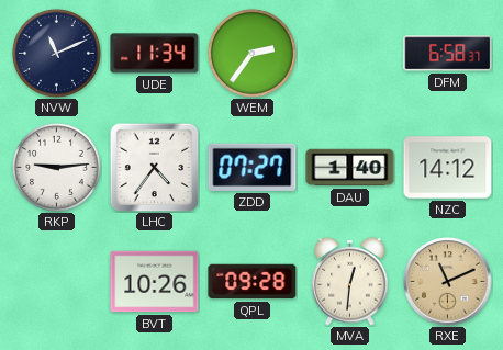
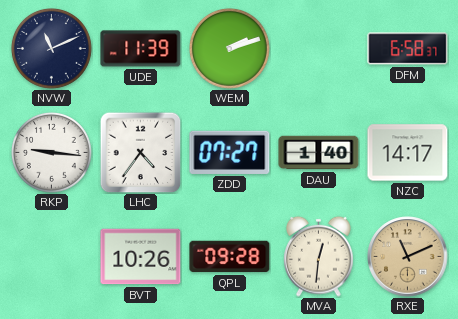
UDE: 11:34 -> 11:39
WEM: 2:36 -> 2:12
RKP: 9:14 -> 9:16
NZC: 14:12 -> 14:17
